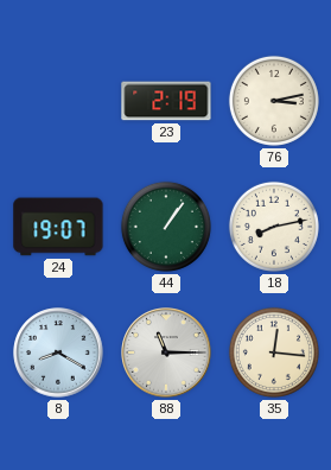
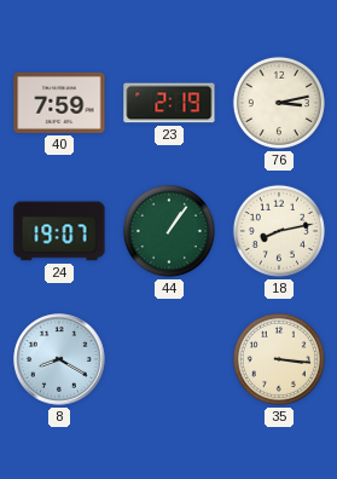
40: none -> 7:59
88: 11:15 -> none
35: 12:16 -> 3:16
